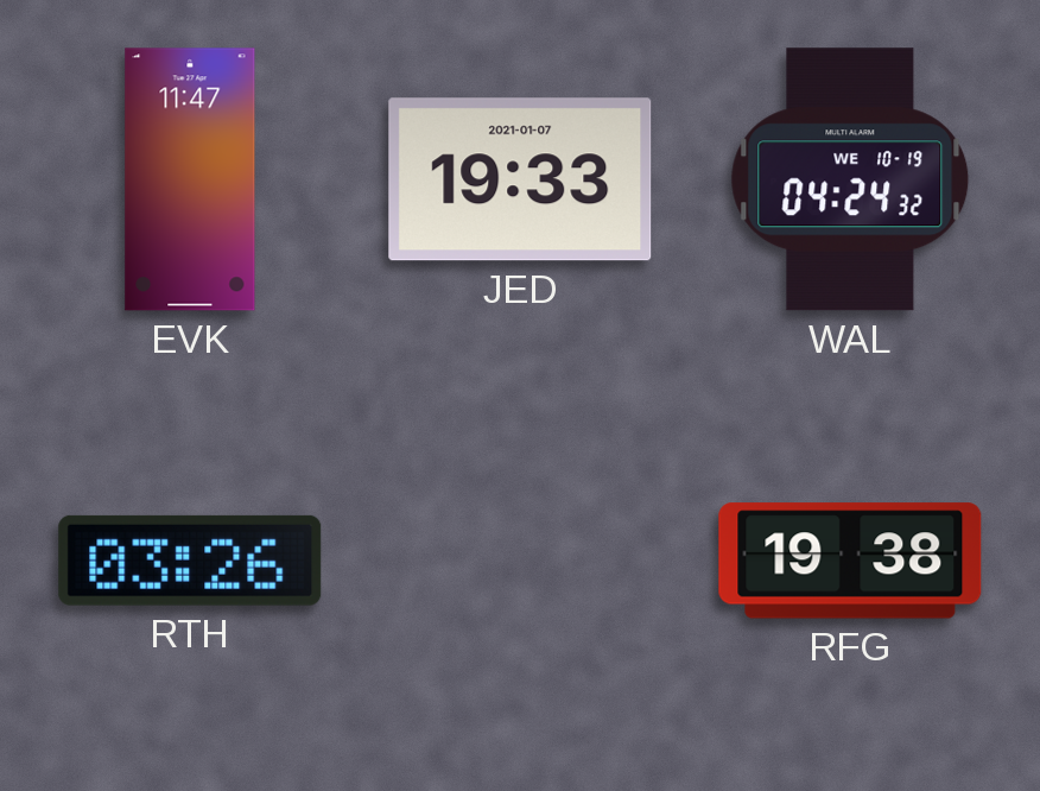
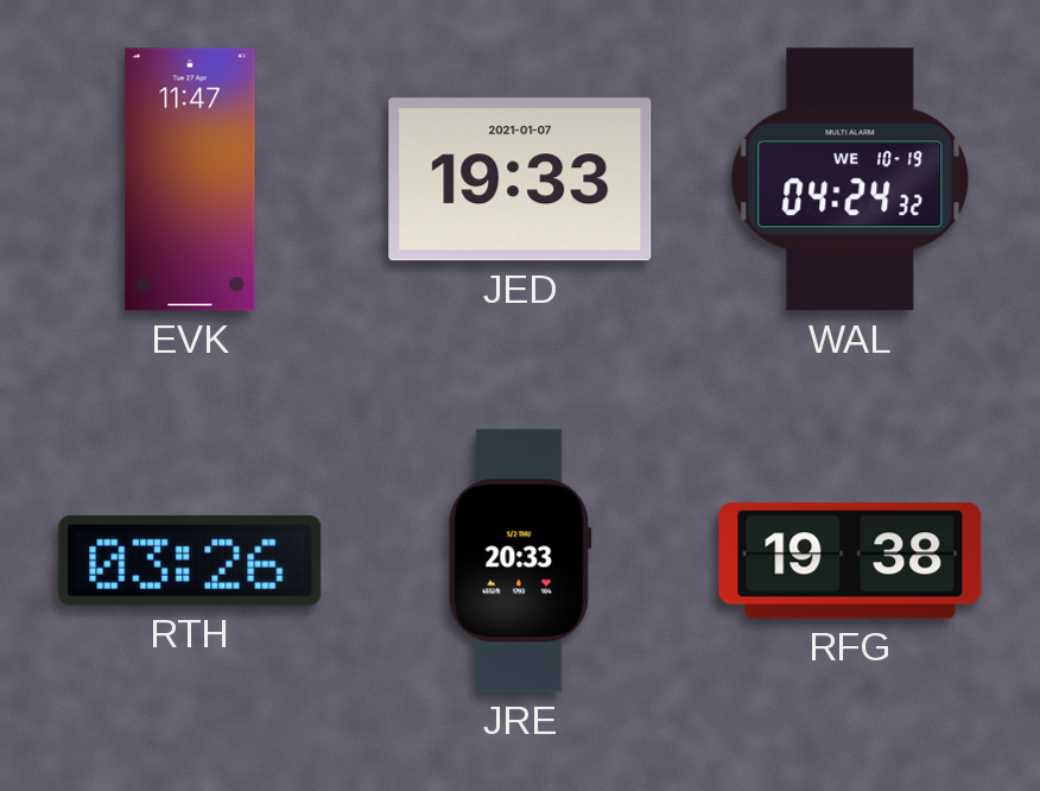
JRE: none -> 20:33
